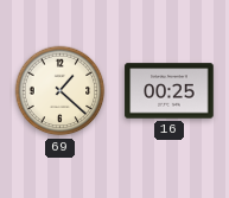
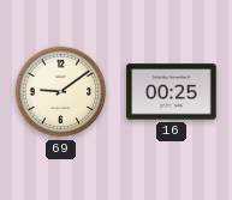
69: 1:22 -> 9:09
